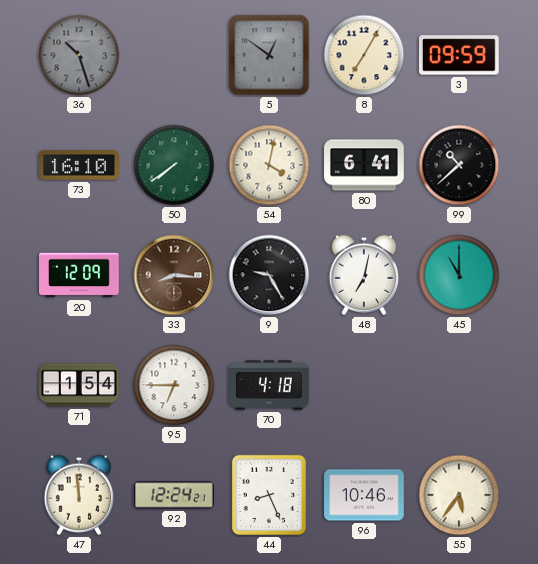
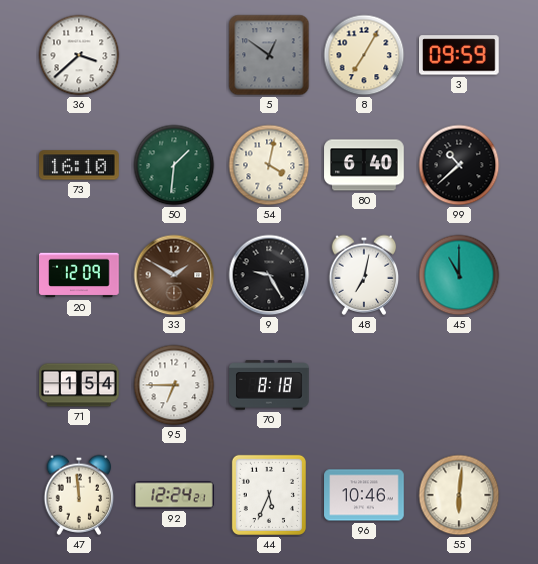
36: 10:27 -> 3:38
36 dial: grey -> white
50: 7:39 -> 1:31
80: 6:41 -> 6:40
33: 8:16 -> 1:50
70: 4:18 -> 8:18
44: 8:26 -> 5:34
55: 5:36 -> 6:01
